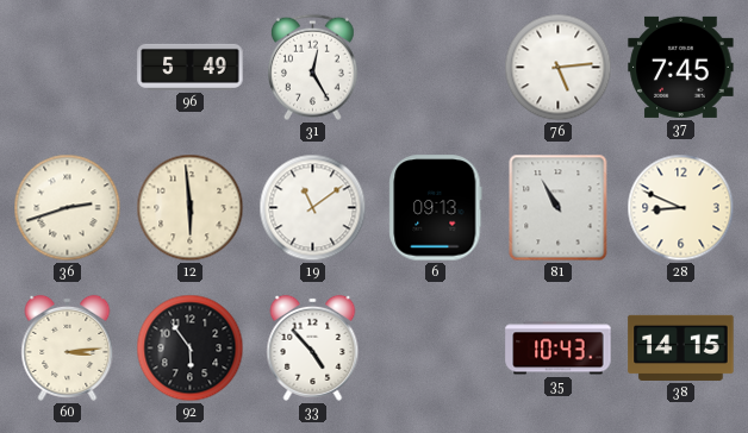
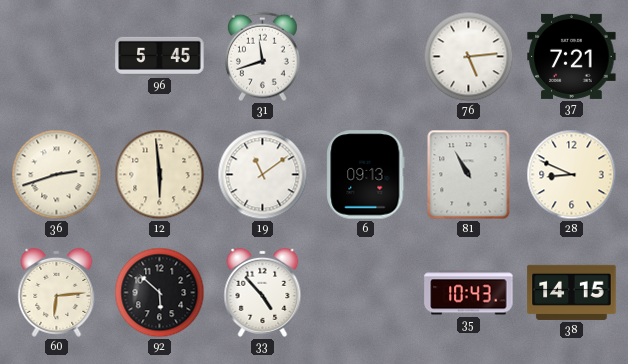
96: 5:49 -> 5:45
31: 12:25 -> 11:42
37: 7:45 -> 7:21
60: 3:14 -> 6:14
92: 5:54 -> 5:52
